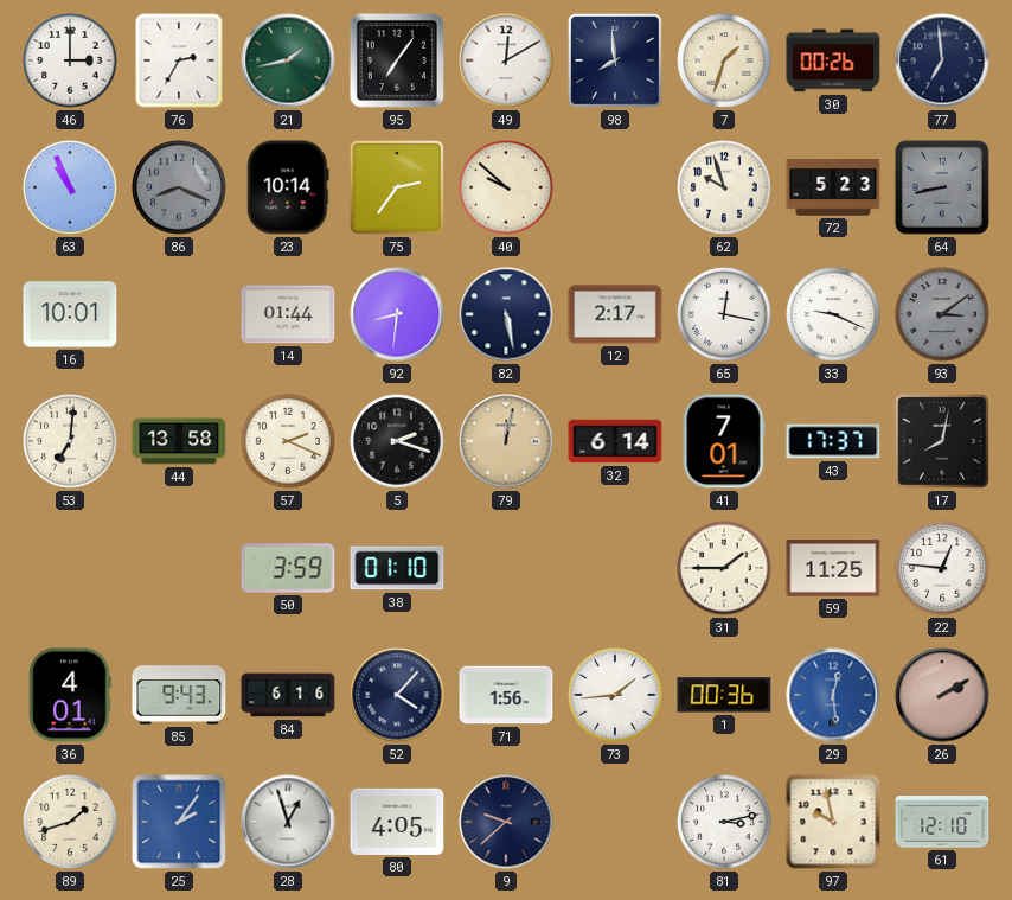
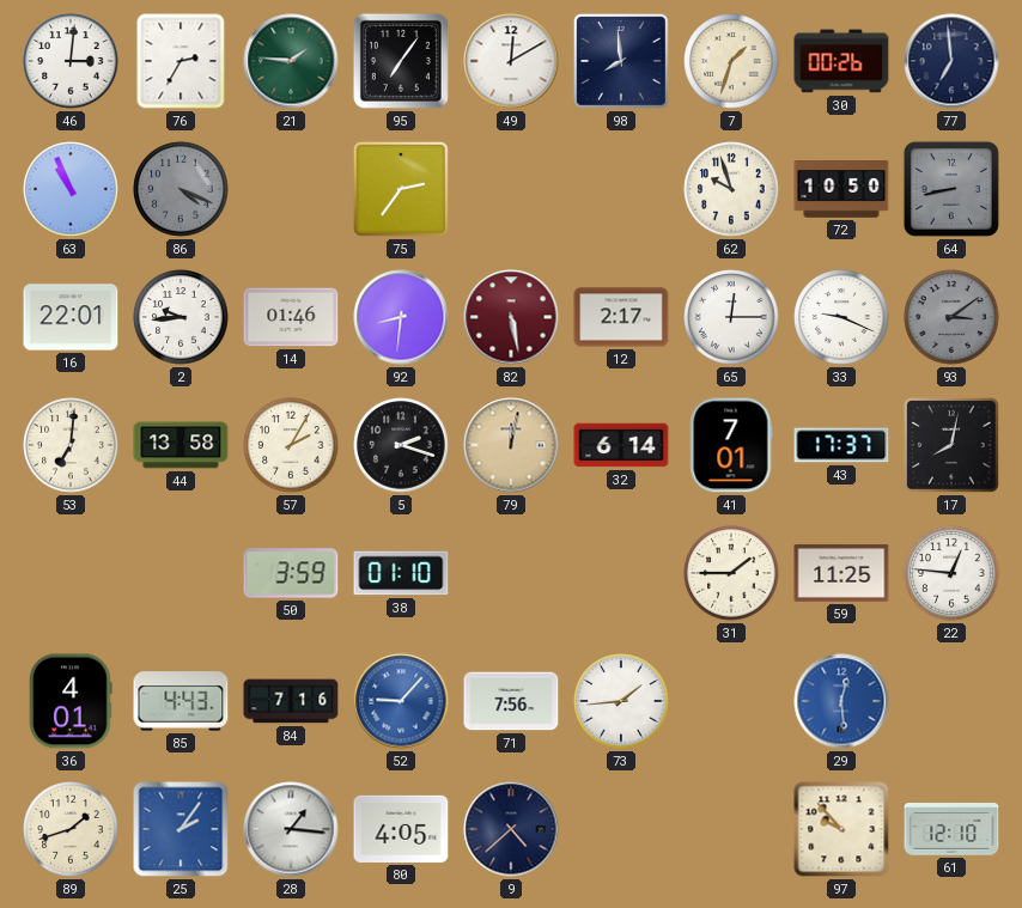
46: 3:00 -> 3:01
21: 1:43 -> 1:46
86: 8:19 -> 4:19
23: 10:14 -> none
40: 9:52 -> none
72: 5:23 -> 10:50
16: 10:01 -> 22:01
2: none -> 9:44
14: 01:44 -> 01:46
82 dial: navy -> burgundy
65: 12:17 -> 12:15
57: 2:19 -> 2:05
85: 9:43 -> 4:43
84: 6:16 -> 7:16
52: 4:07 -> 9:07
52 dial: navy -> blue
71: 1:56 -> 7:56
1: 00:36 -> none
26: 2:10 -> none
28: 12:57 -> 1:16
9: 9:38 -> 4:38
81: 3:13 -> none
97: 9:58 -> 9:53
